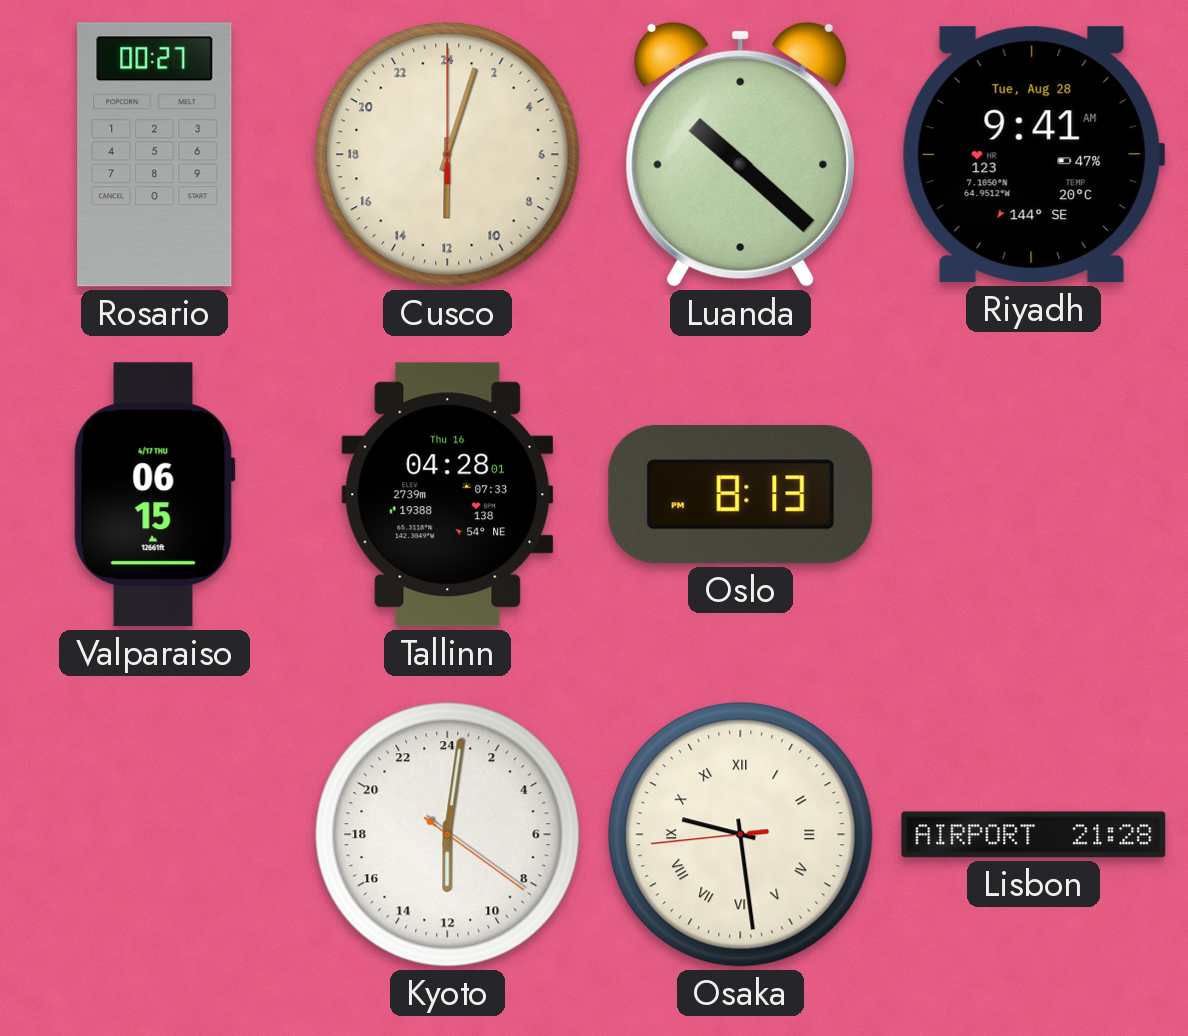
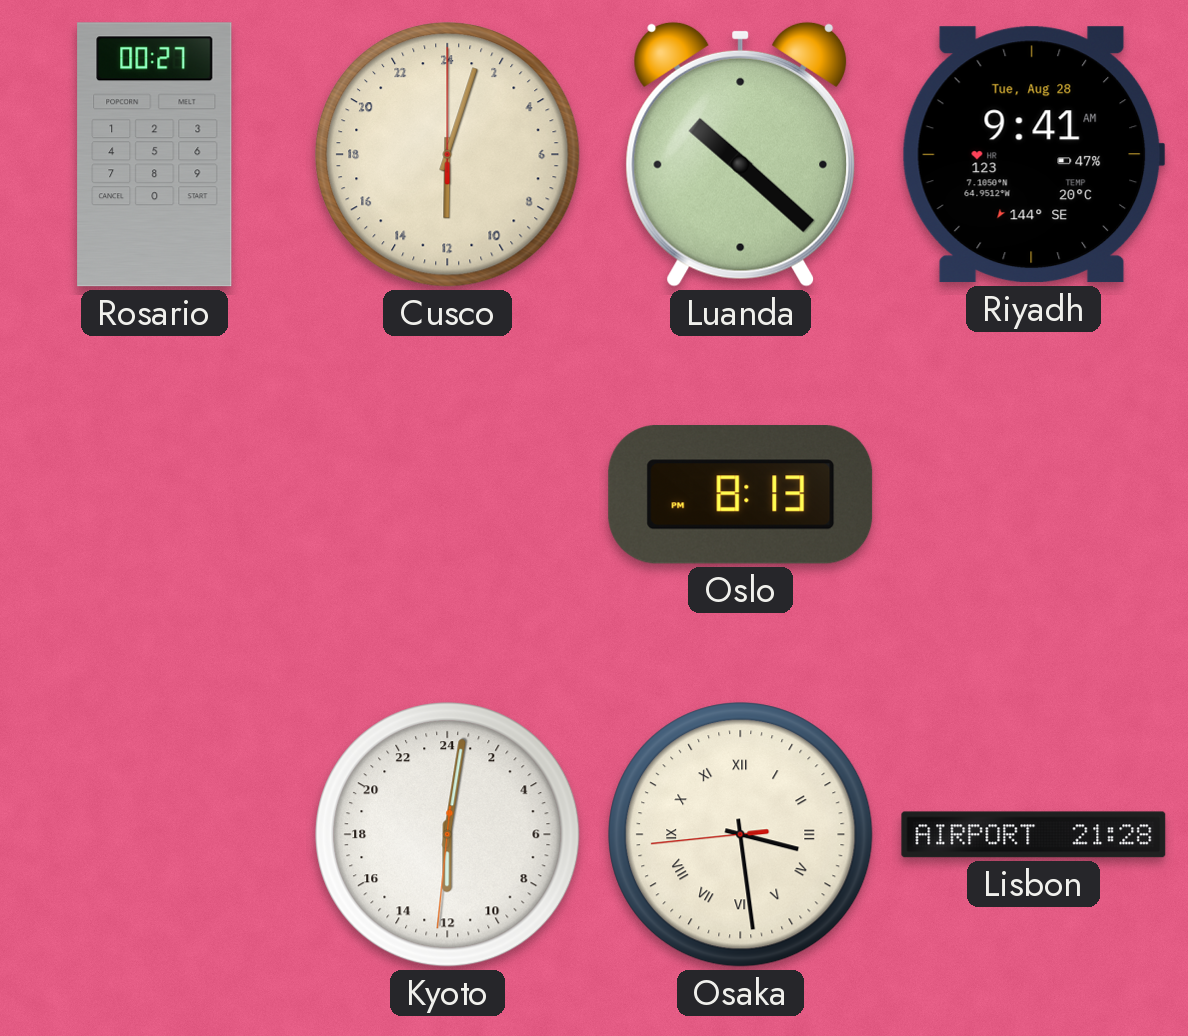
Valparaiso: 06:15 -> none
Tallinn: 04:28 -> none
Kyoto: 12:01:21 -> 12:01:31
Osaka: 9:28 -> 3:28
